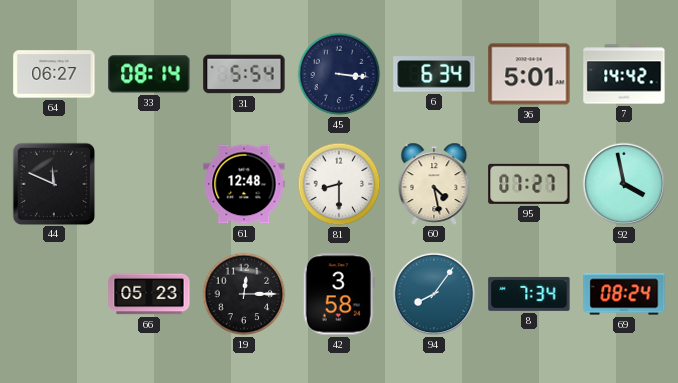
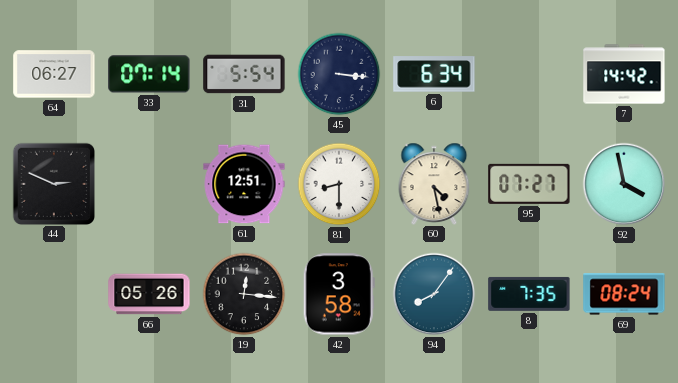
33: 08:14 -> 07:14
36: 5:01 -> none
44: 11:49 -> 2:49
61: 12:48 -> 12:51
66: 05:23 -> 05:26
19: 12:15 -> 12:16
8: 7:34 -> 7:35
